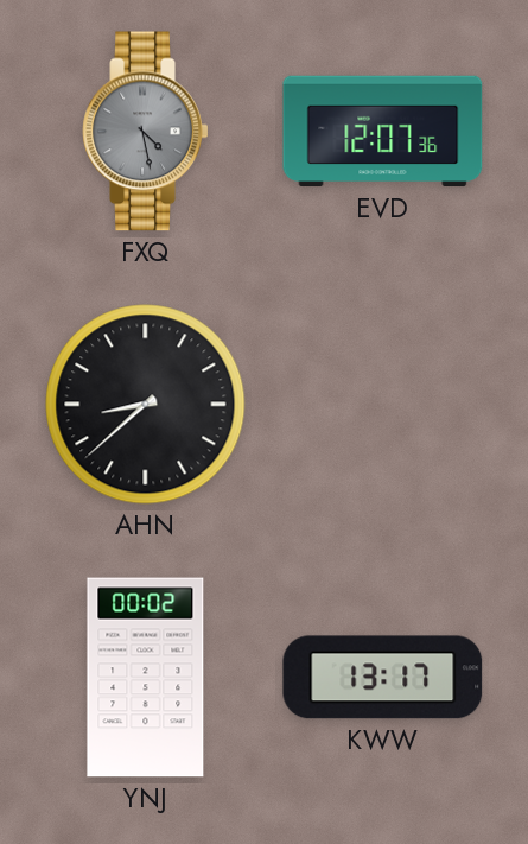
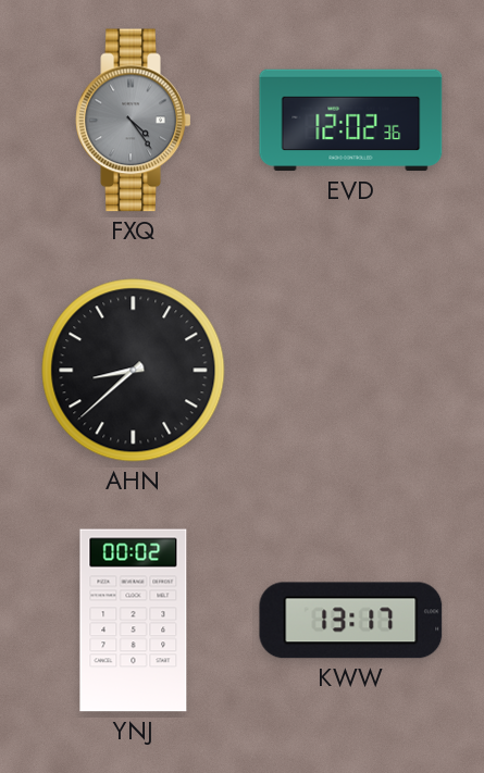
FXQ: 4:28 -> 4:24
EVD: 12:07 -> 12:02
